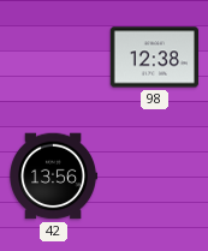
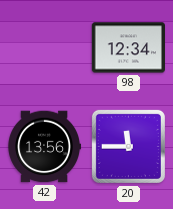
98: 12:38 -> 12:34
20: none -> 11:45
